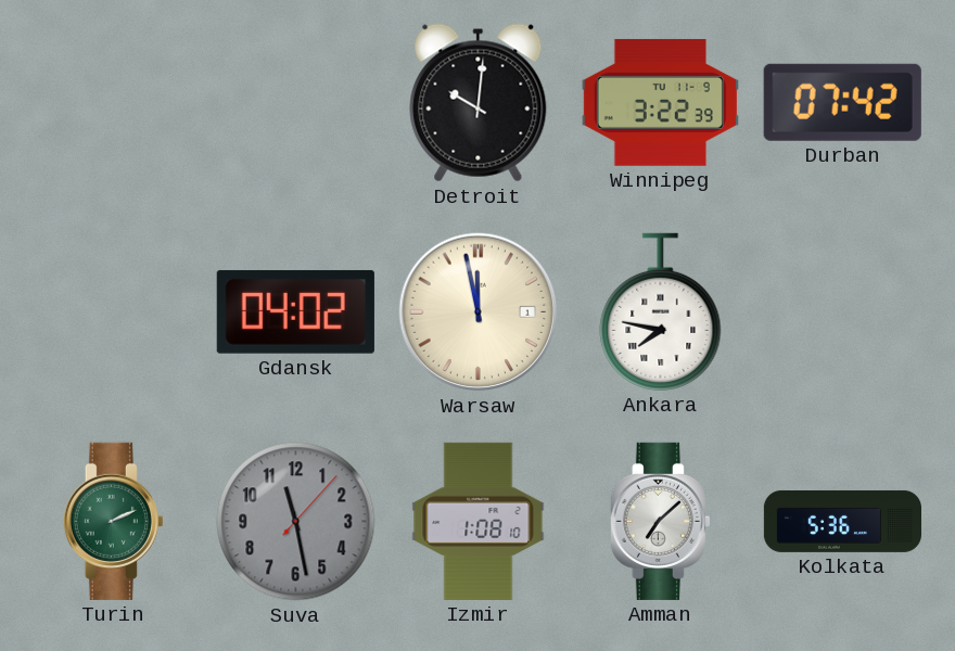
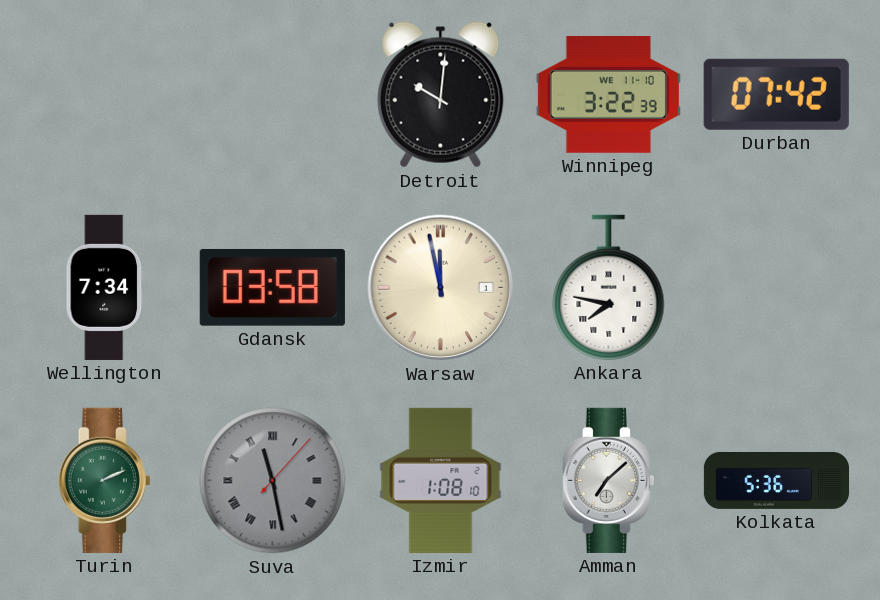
Winnipeg date: TU 11-9 -> WE 11-10
Wellington: none -> 7:34
Gdansk: 04:02 -> 03:58
Suva numerals: Arabic -> Roman
